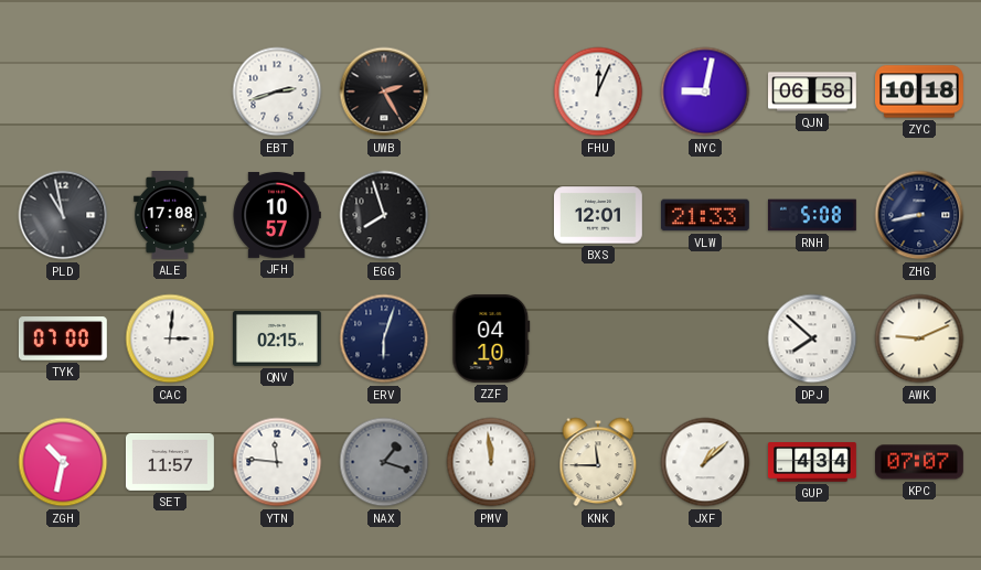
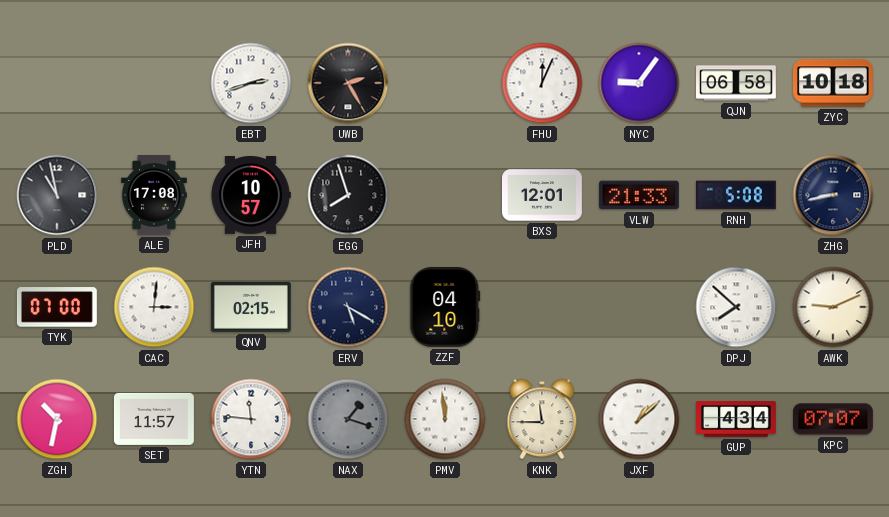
NYC: 9:02 -> 9:06
ERV: 6:03 -> 5:20
